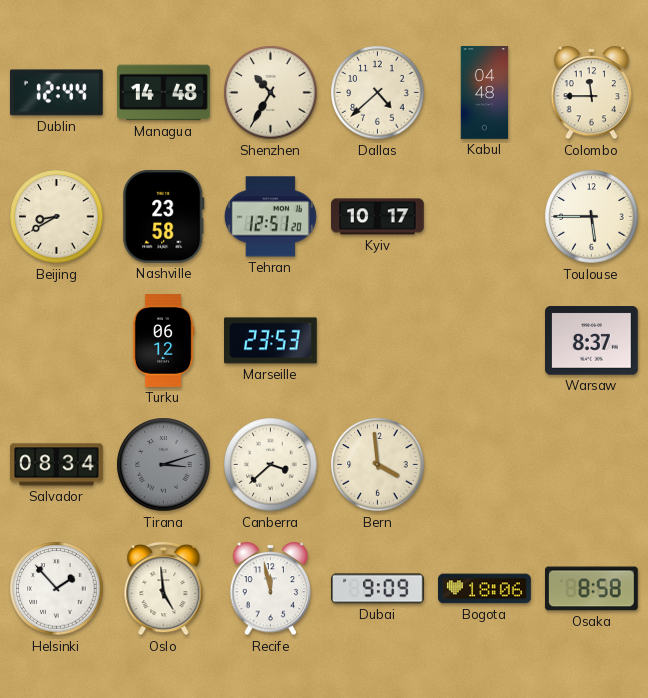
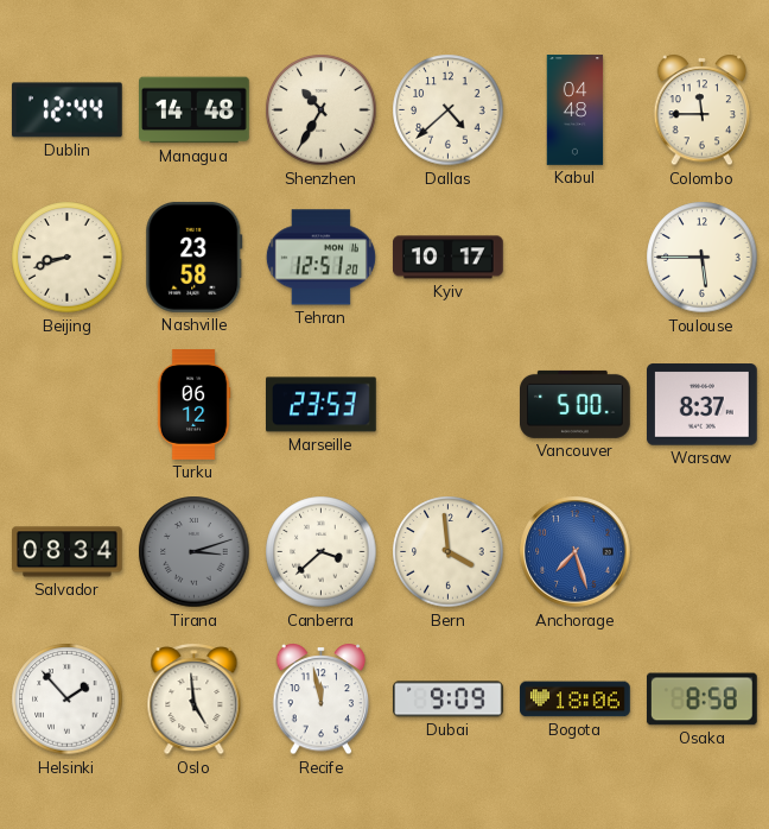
Beijing: 8:40 -> 8:42
Vancouver: none -> 5:00
Anchorage: none -> 7:27
